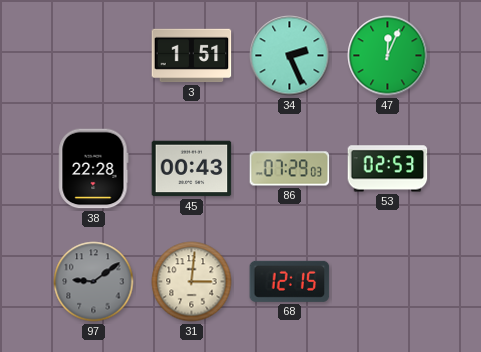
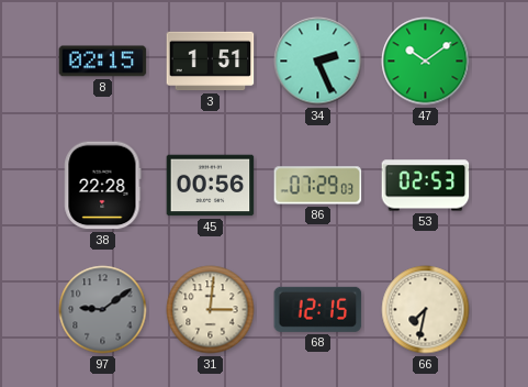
8: none -> 02:15
47: 12:04 -> 10:09
45: 00:43 -> 00:56
66: none -> 7:32
